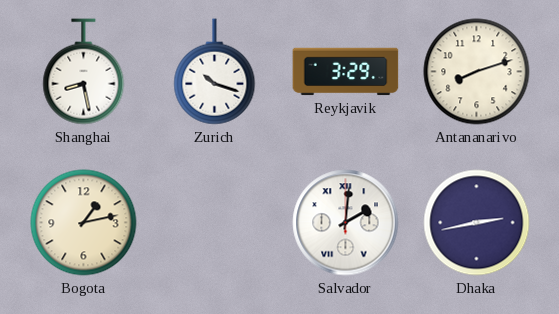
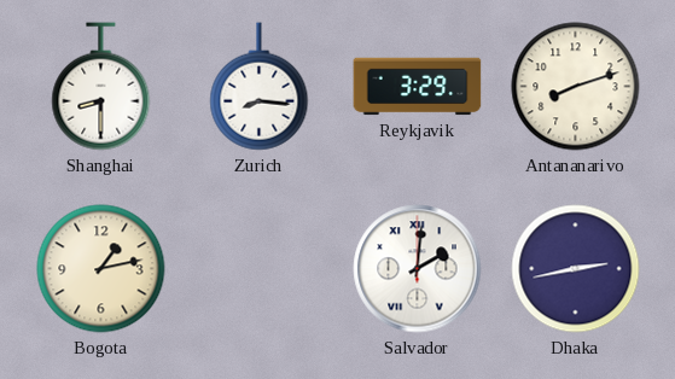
Shanghai: 8:28 -> 8:30
Zurich: 10:18 -> 8:16
